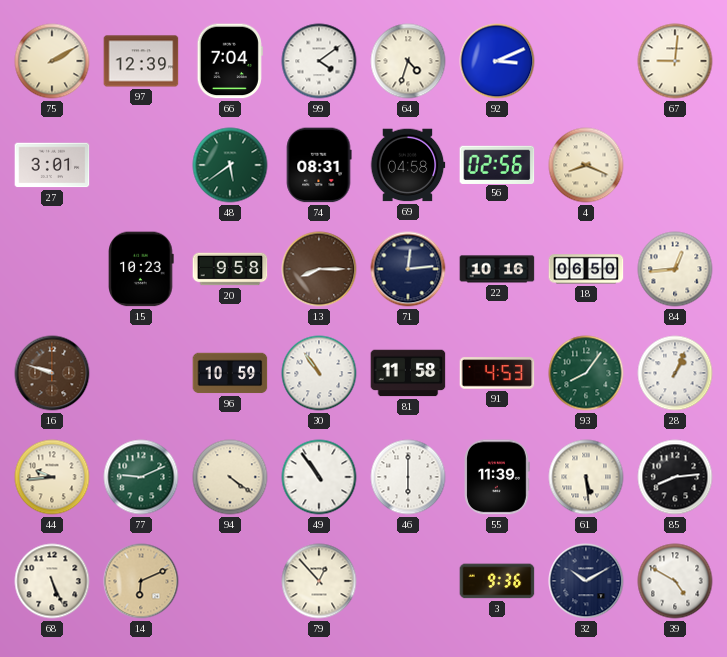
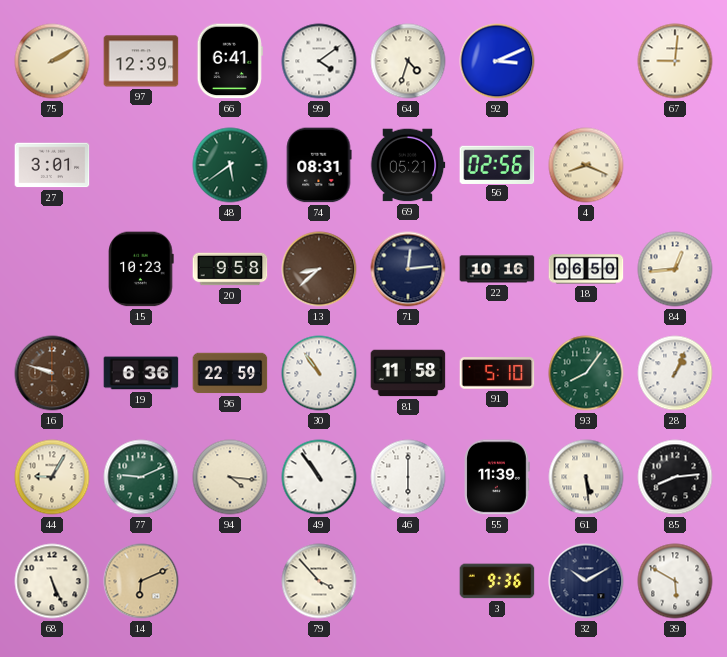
66: 7:04 -> 6:41
69: 04:58 -> 05:21
13: 8:15 -> 8:38
19: none -> 6:36
96: 10:59 -> 22:59
91: 4:53 -> 5:10
44: 9:44 -> 9:05
94: 4:21 -> 4:16
79: 12:53 -> 3:53
39: 4:50 -> 5:50
